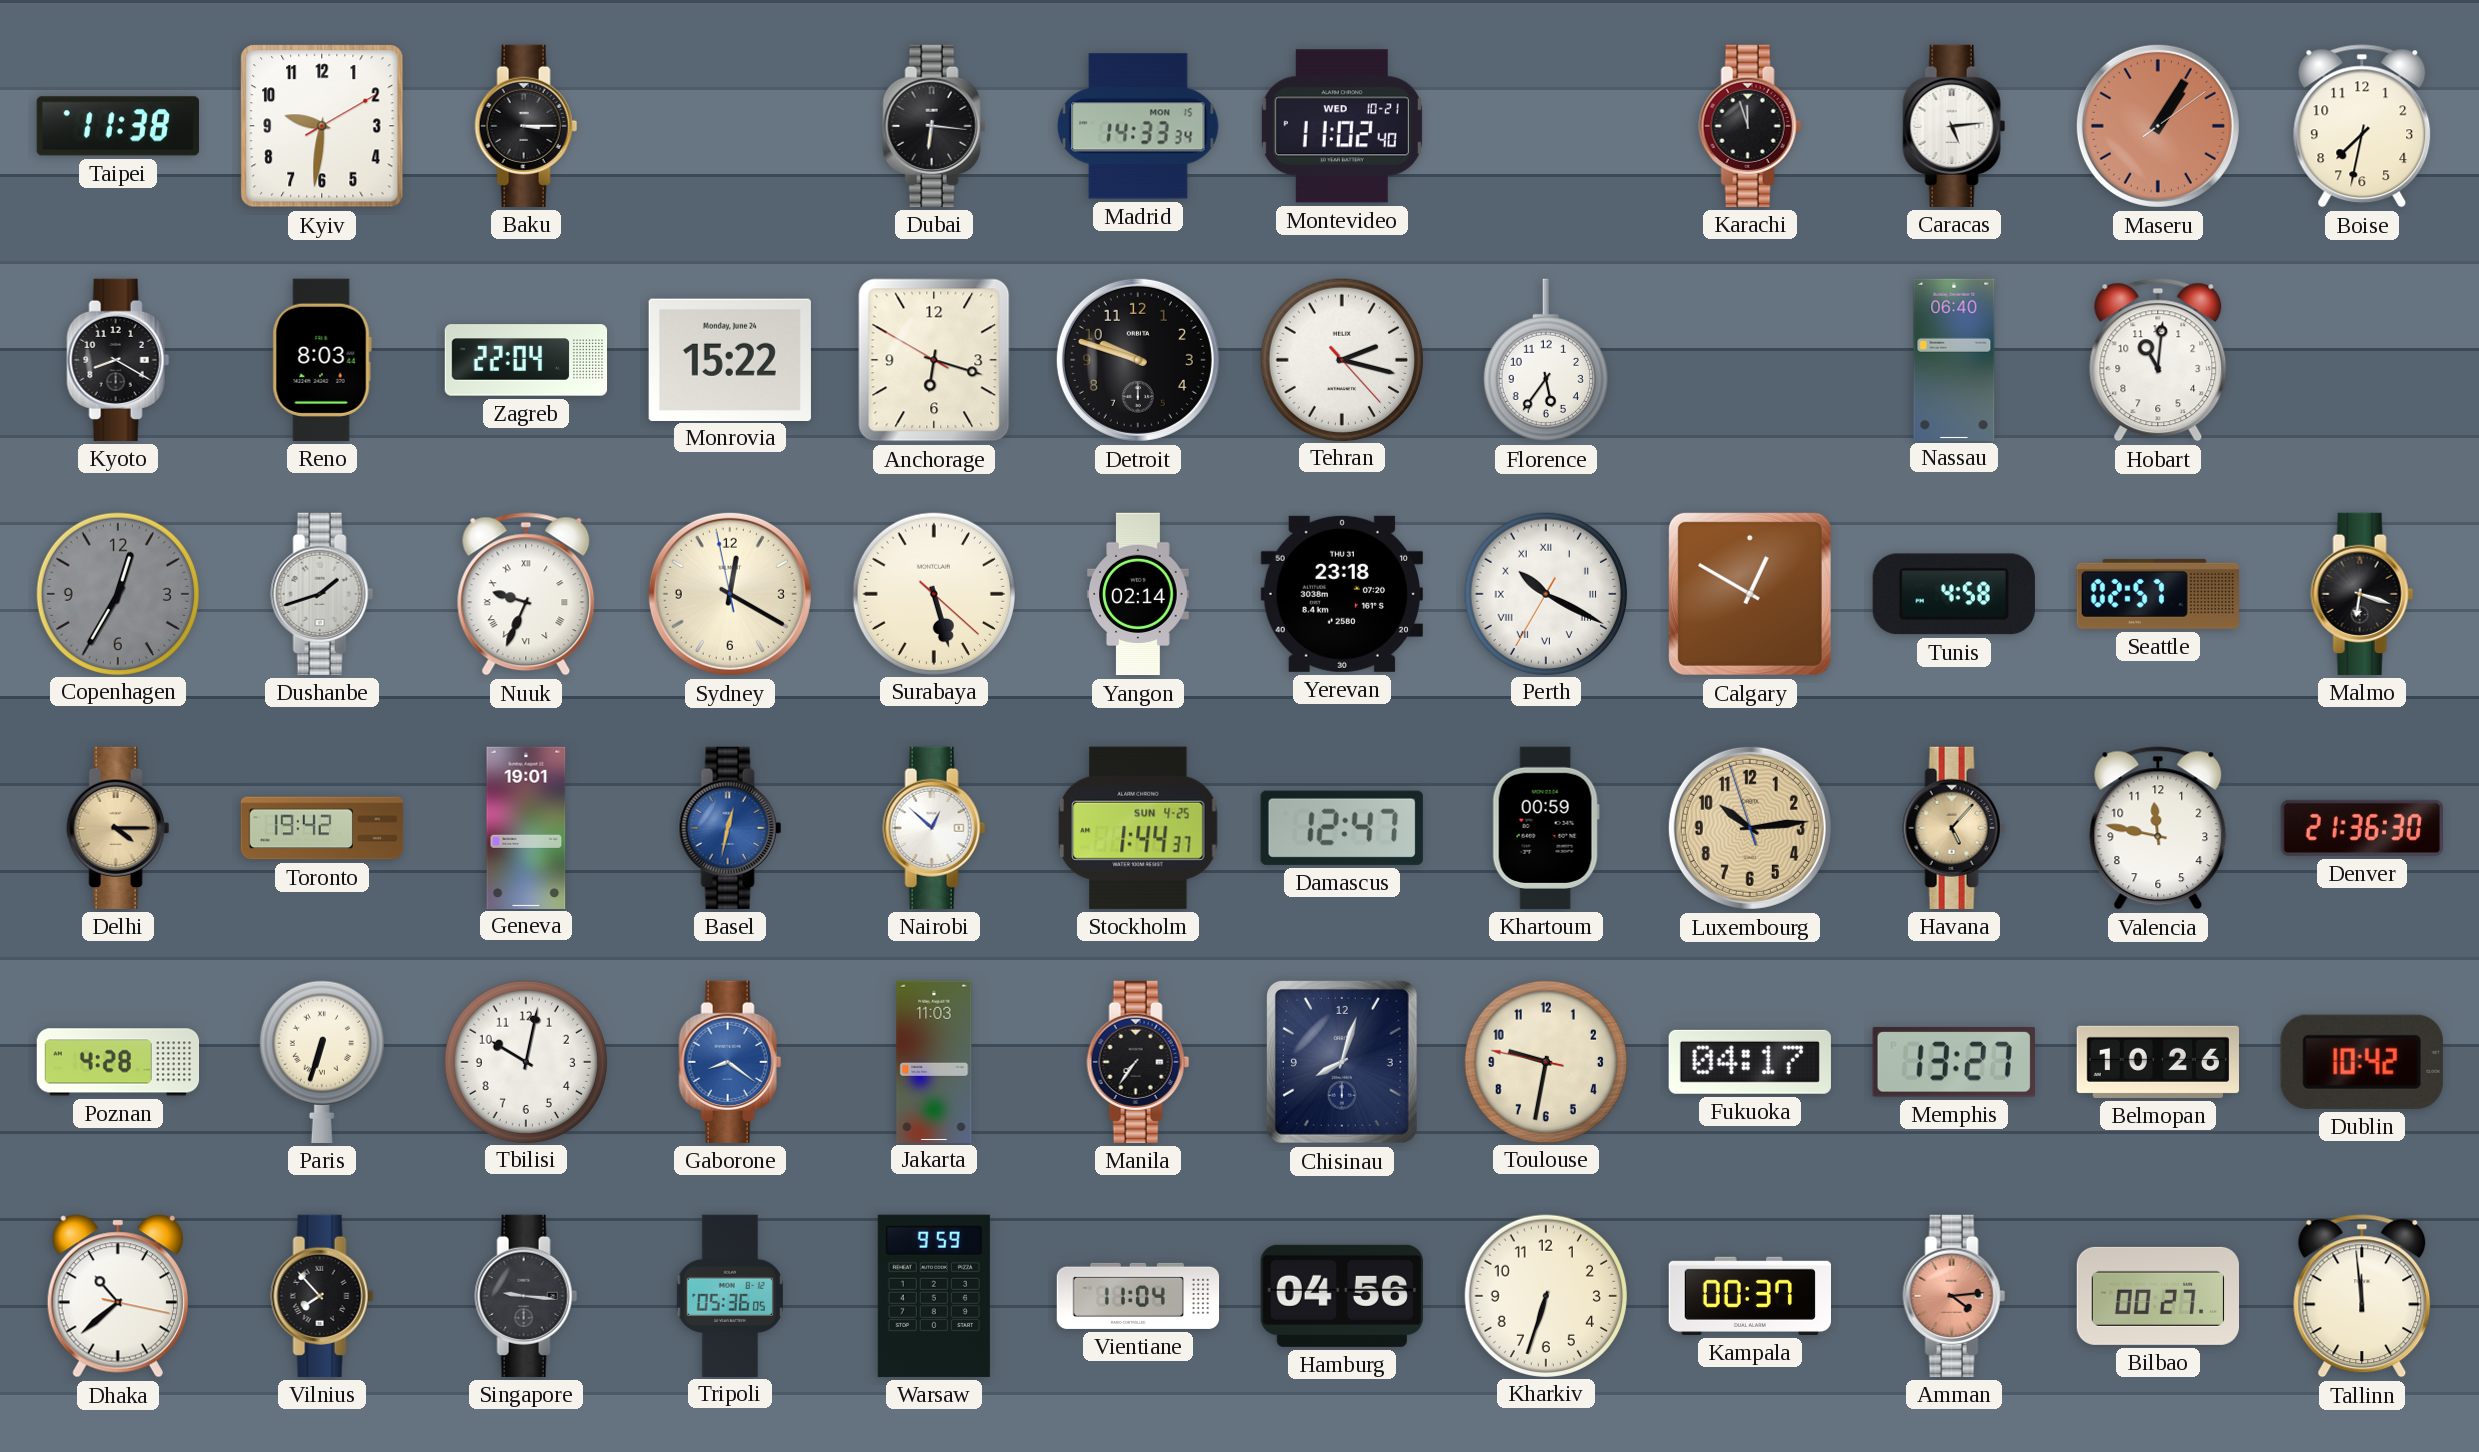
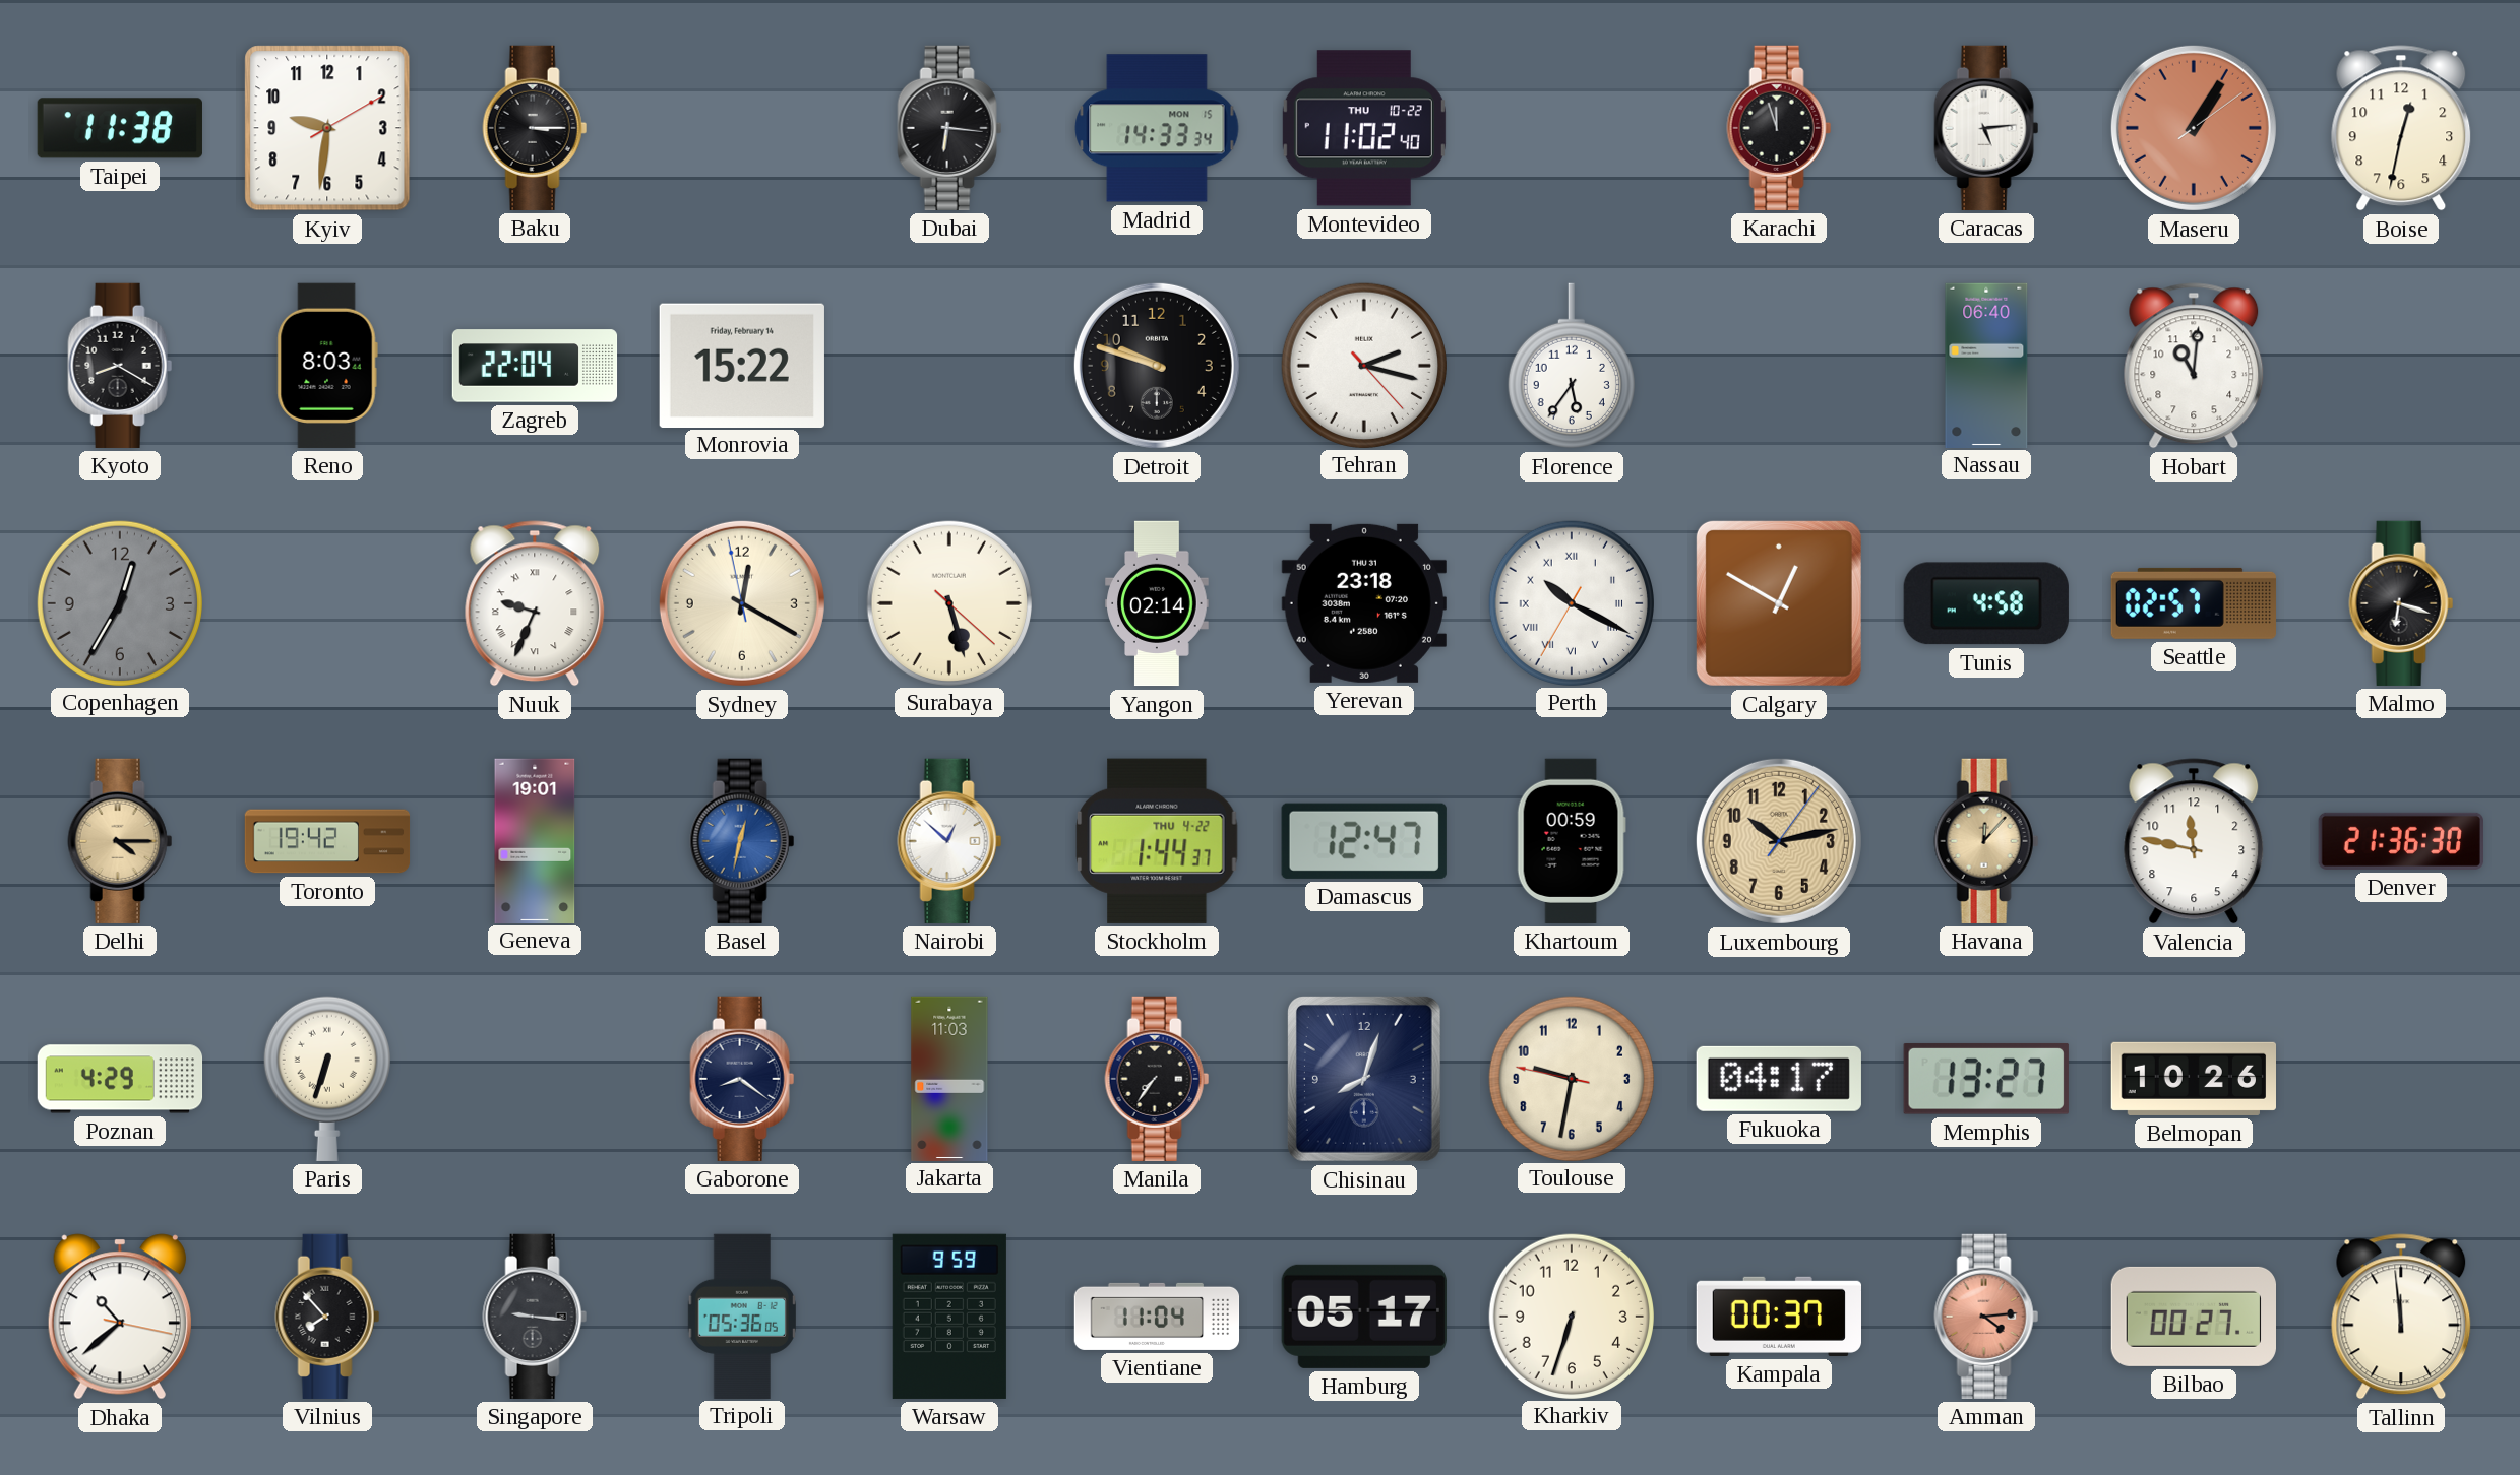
Montevideo date: WED 10-21 -> THU 10-22
Boise: 7:32 -> 12:32
Monrovia date: Monday, June 24 -> Friday, February 14
Anchorage: 6:17 -> none
Dushanbe: 1:42 -> none
Stockholm date: SUN 4-25 -> THU 4-22
Luxembourg: 10:13:57 -> 10:13:06
Havana: 5:07 -> 12:07
Poznan: 4:28 -> 4:29
Tbilisi: 10:02 -> none
Gaborone dial: blue -> navy
Dublin: 10:42 -> none
Hamburg: 04:56 -> 05:17
